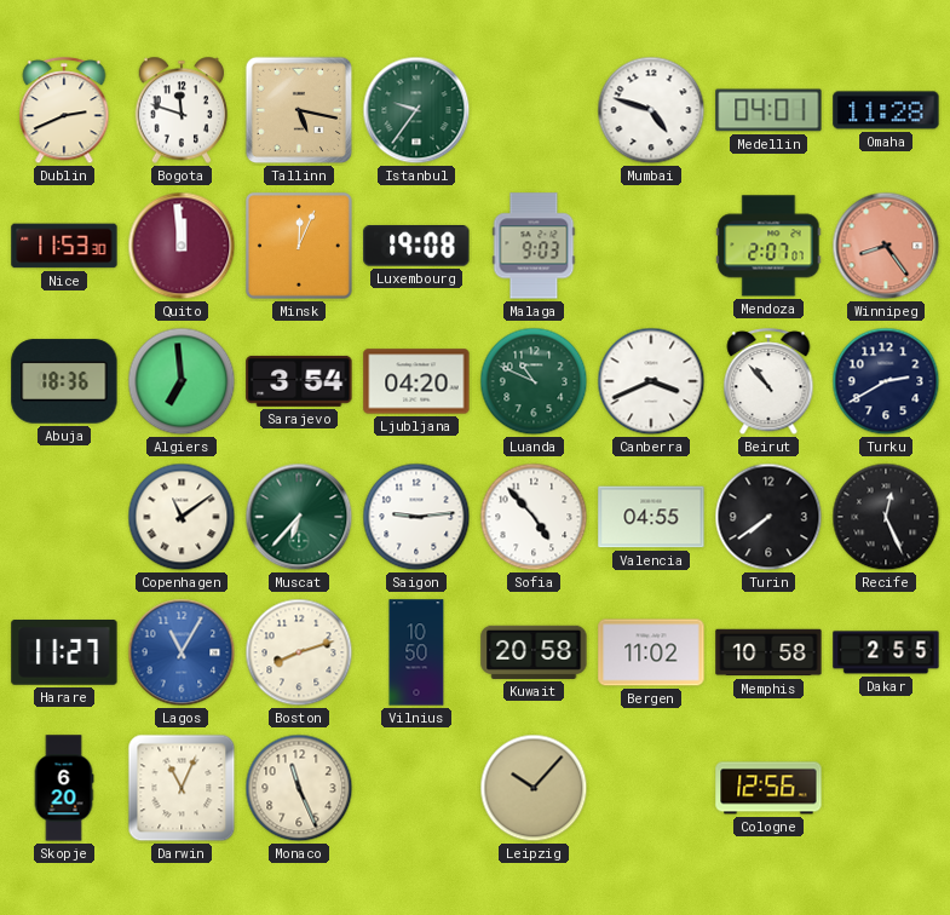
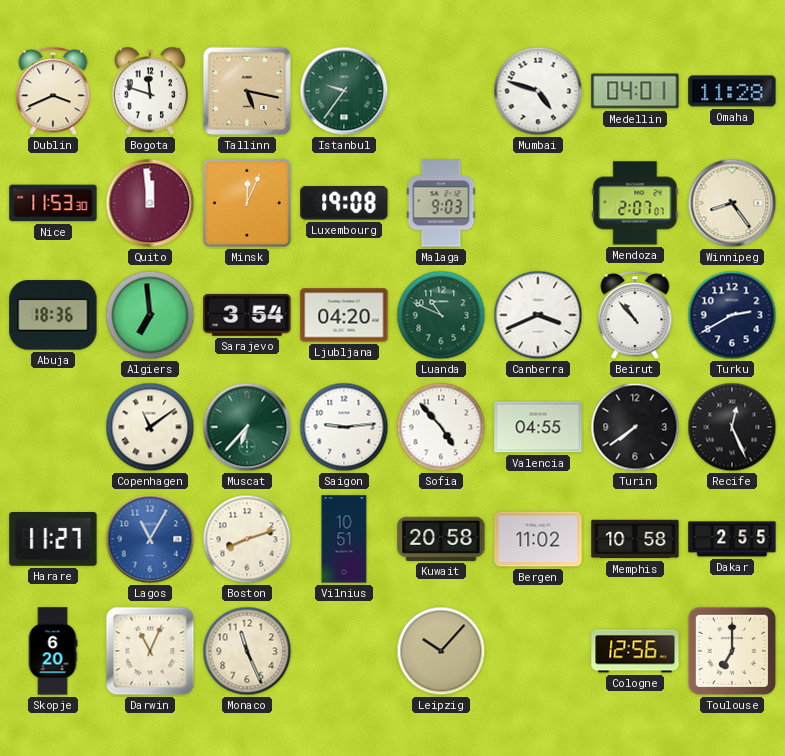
Dublin: 2:41 -> 3:41
Winnipeg dial: salmon -> cream
Vilnius: 10:50 -> 10:51
Toulouse: none -> 7:00
